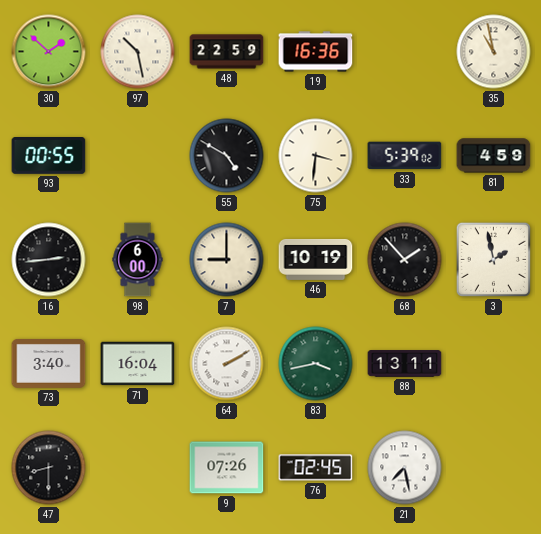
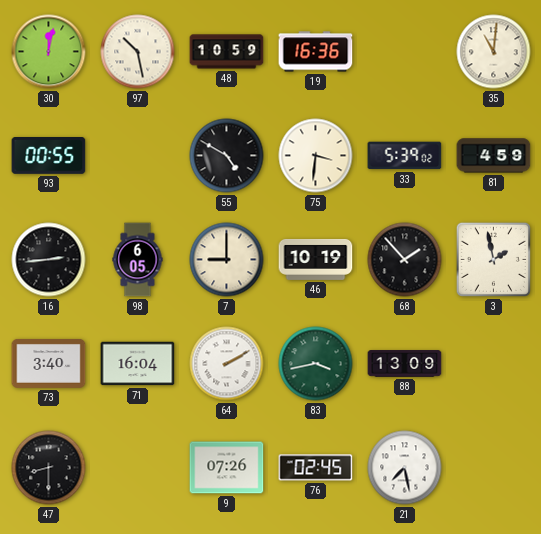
30: 1:52 -> 12:02
48: 22:59 -> 10:59
35: 10:58 -> 11:01
98: 6:00 -> 6:05
88: 13:11 -> 13:09
